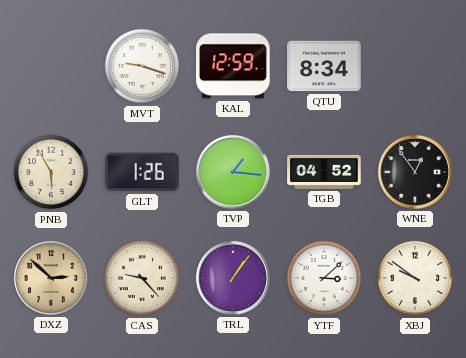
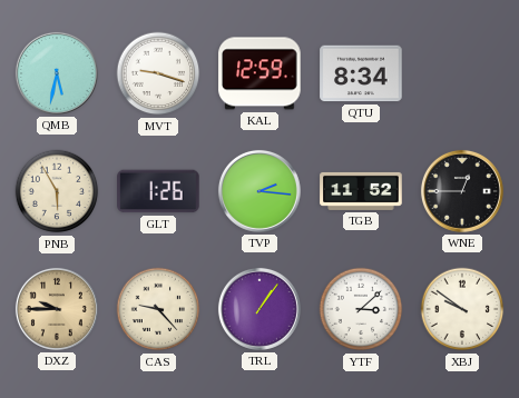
QMB: none -> 5:32
TVP: 1:16 -> 2:16
TGB: 04:52 -> 11:52
WNE: 12:54 -> 12:45
DXZ: 2:52 -> 9:45
